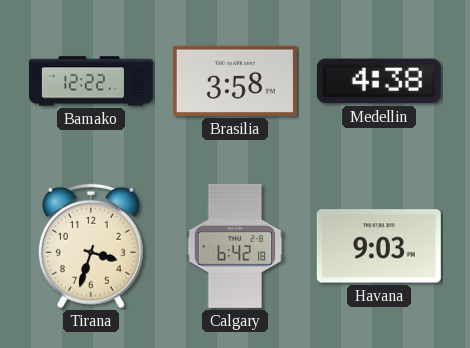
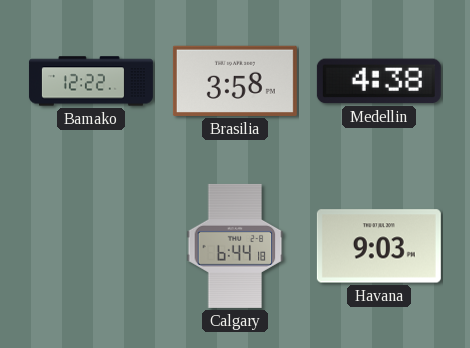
Tirana: 3:33 -> none
Calgary: 6:42 -> 6:44
